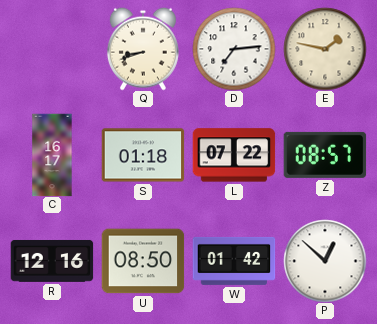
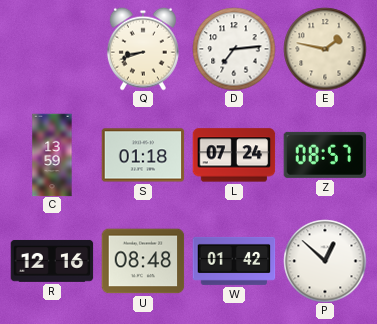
C: 16:17 -> 13:59
L: 07:22 -> 07:24
U: 08:50 -> 08:48
